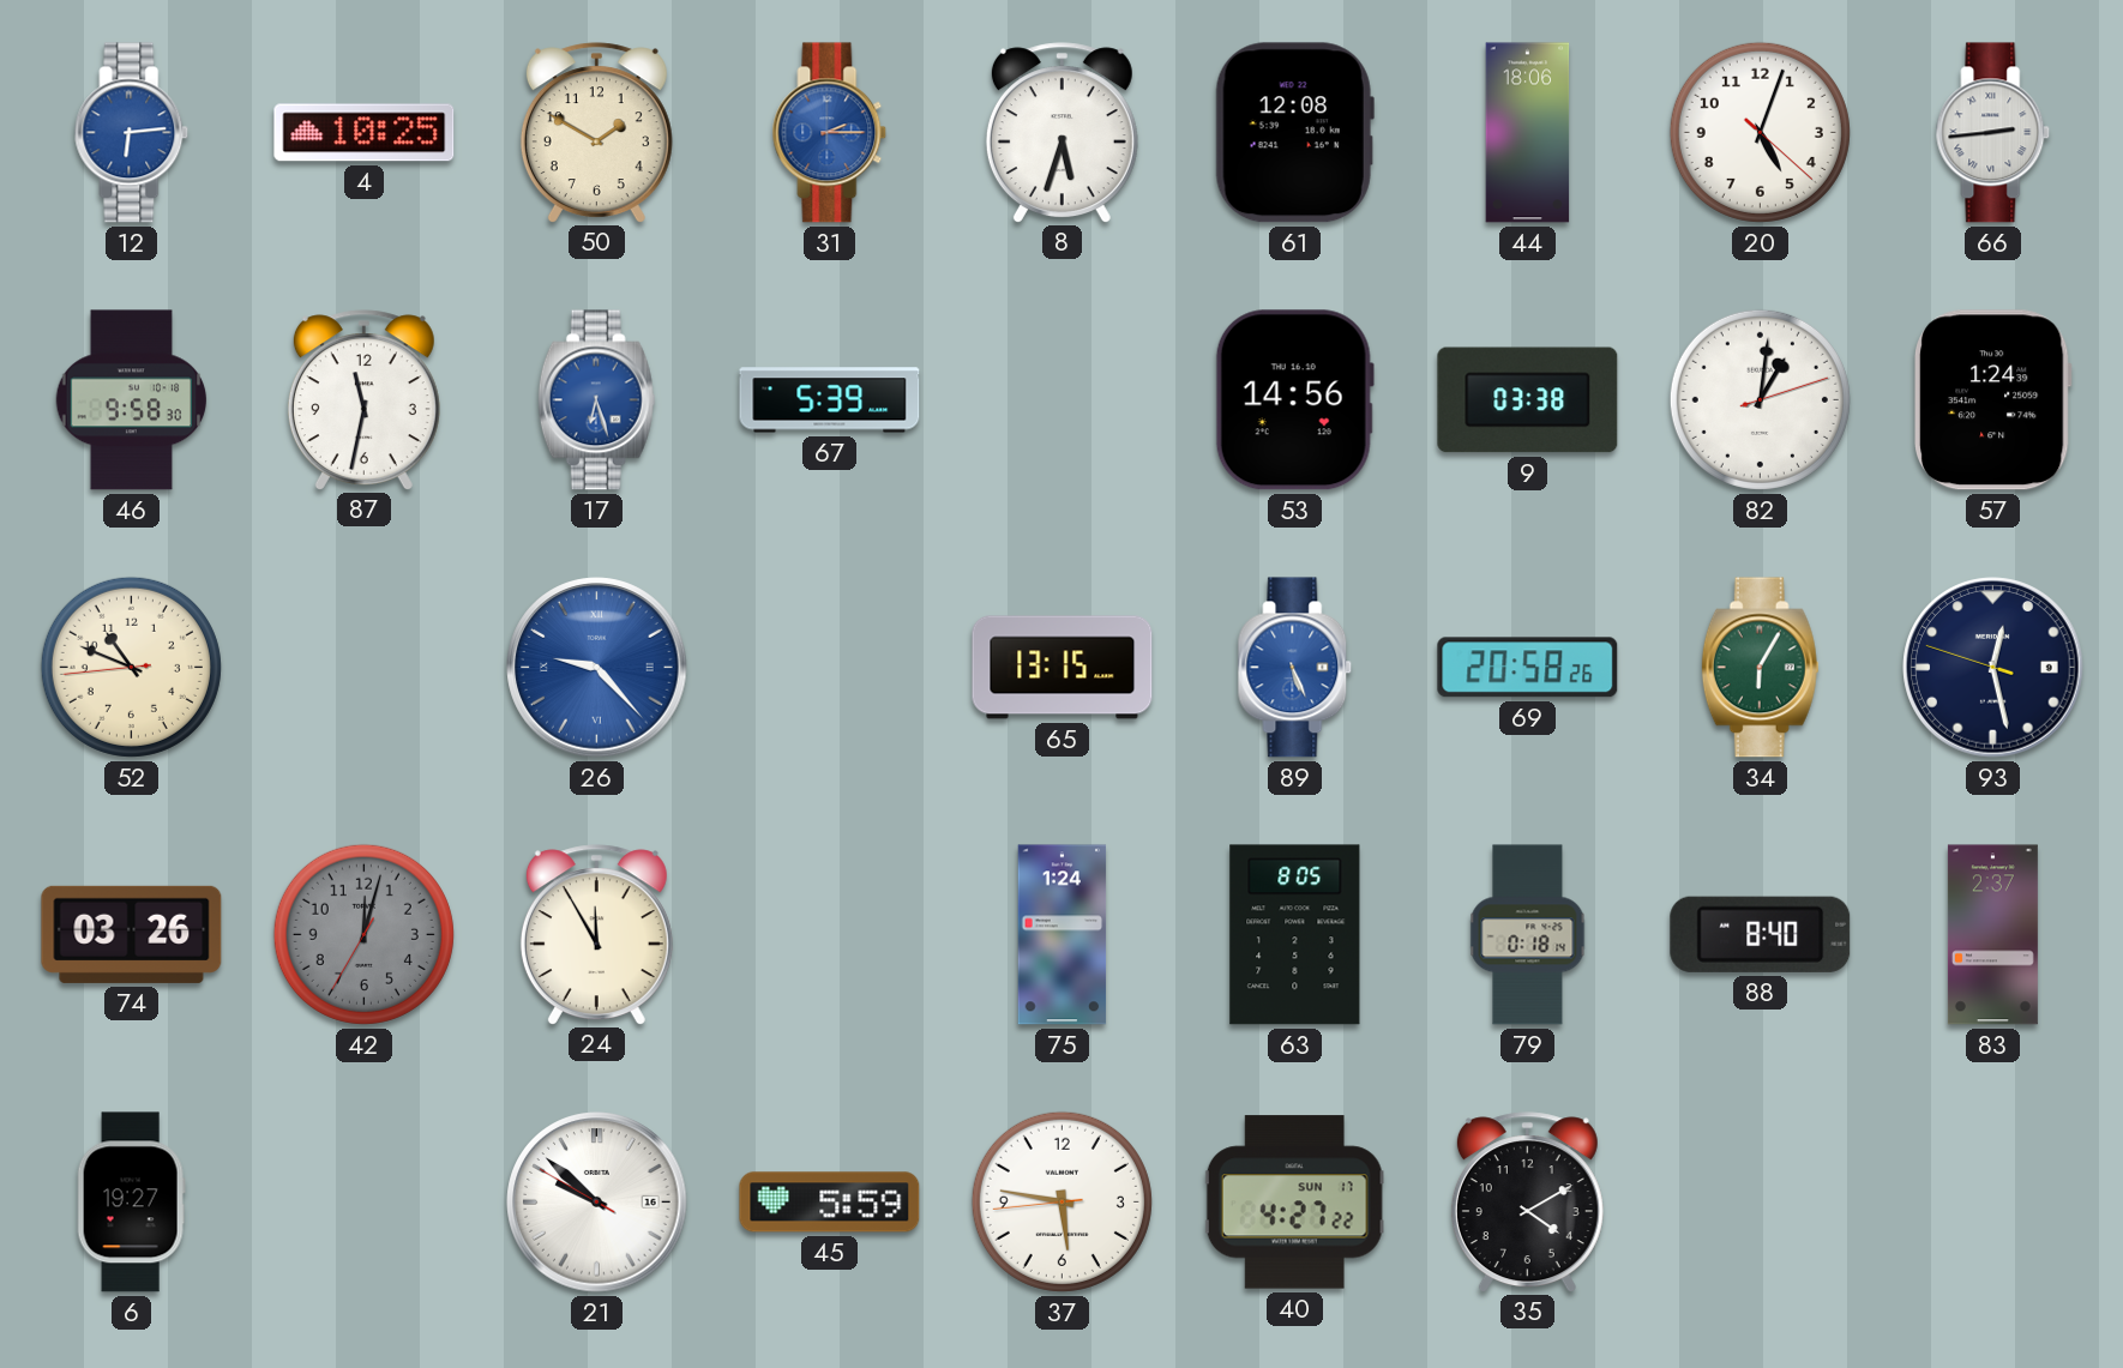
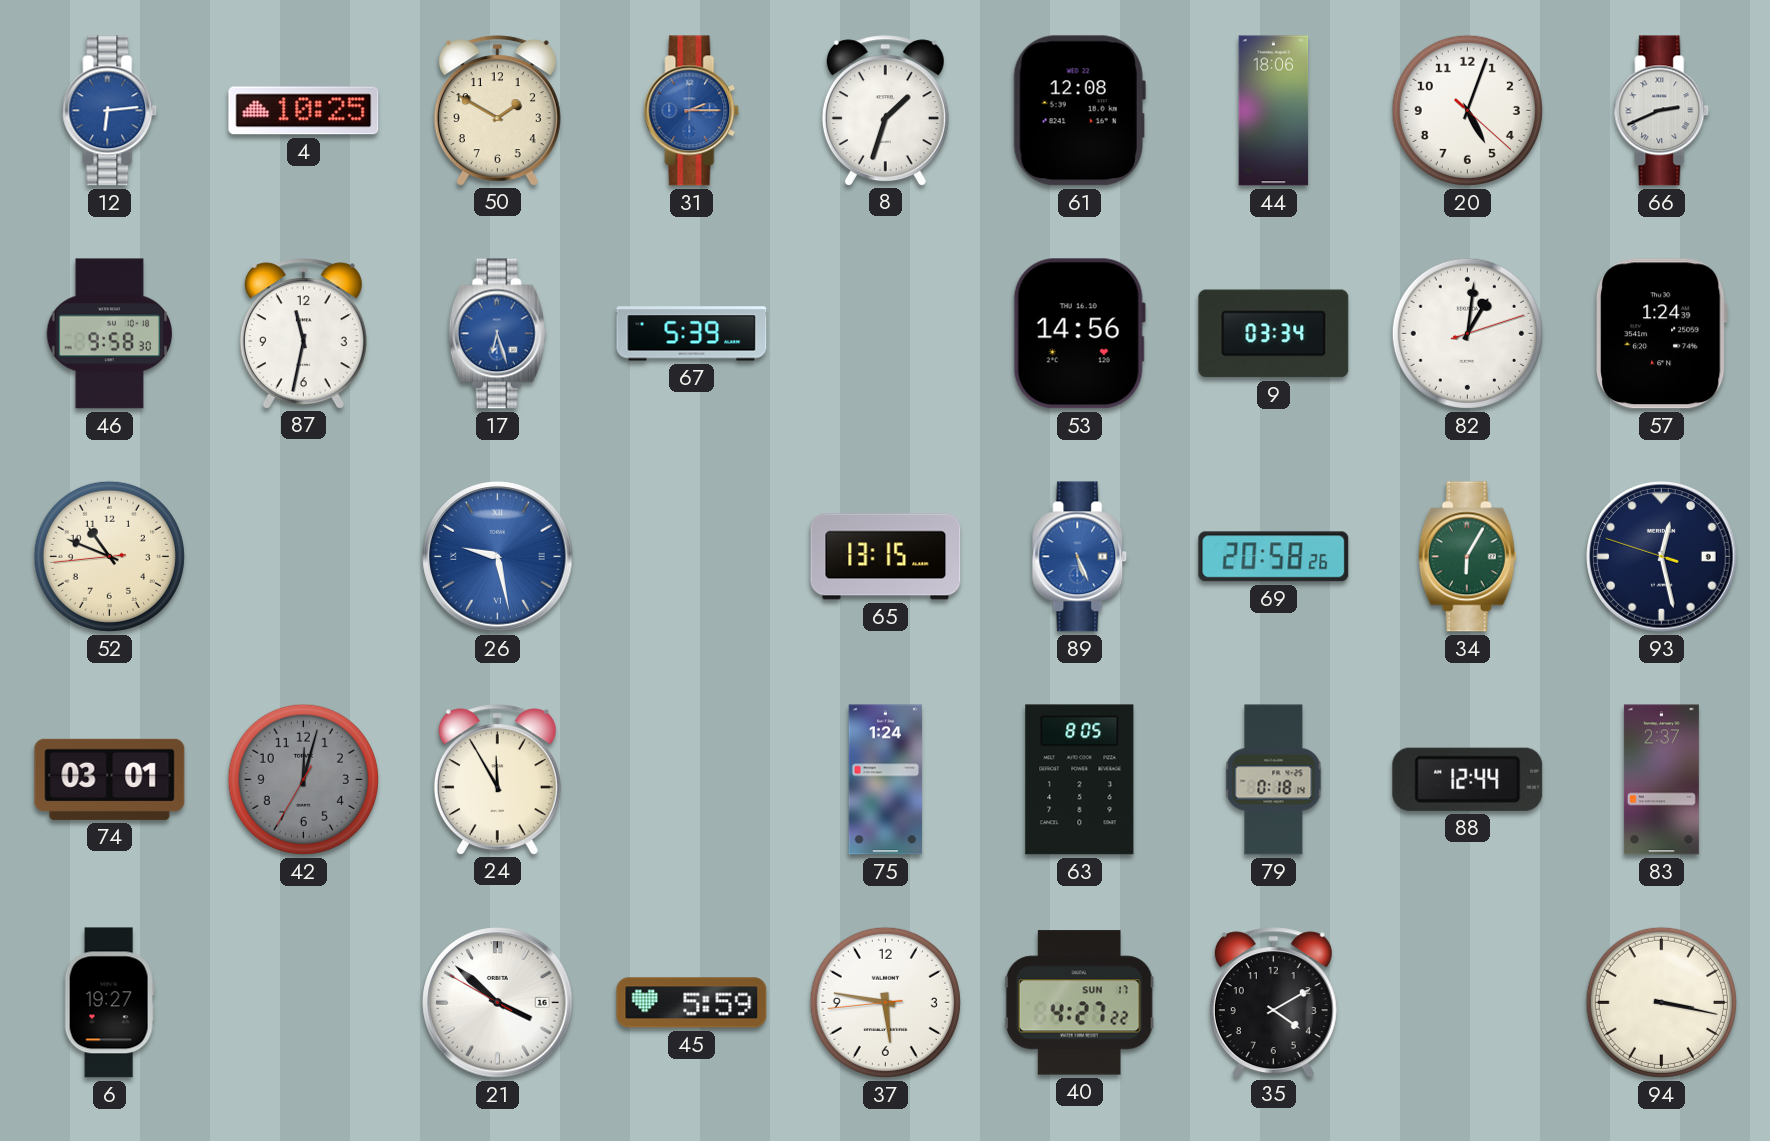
8: 5:33 -> 1:33
66: 2:44 -> 2:41
9: 03:38 -> 03:34
26: 9:23 -> 9:28
74: 03:26 -> 03:01
88: 8:40 -> 12:44
21: 9:51 -> 3:51
94: none -> 3:17
